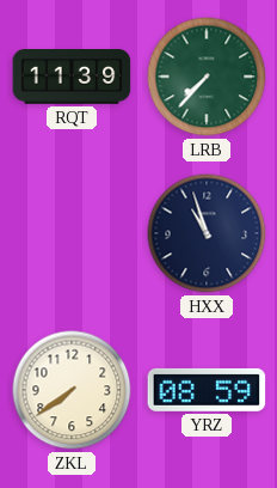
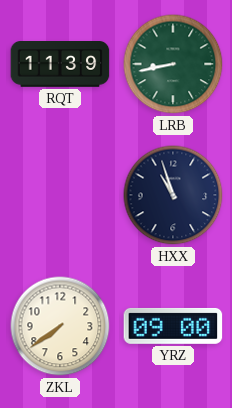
LRB: 7:37 -> 8:43
YRZ: 08:59 -> 09:00
